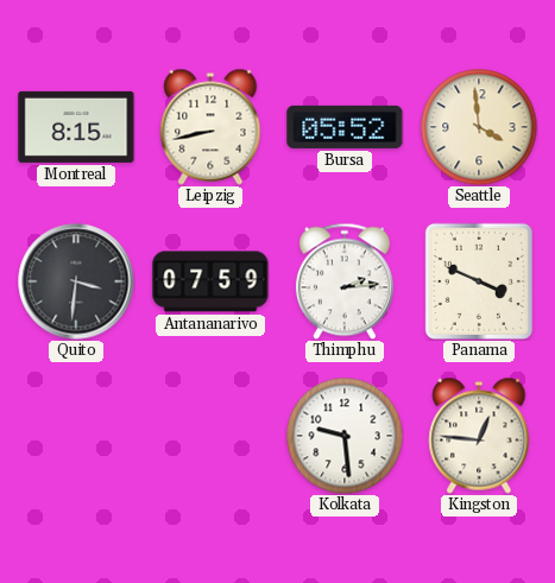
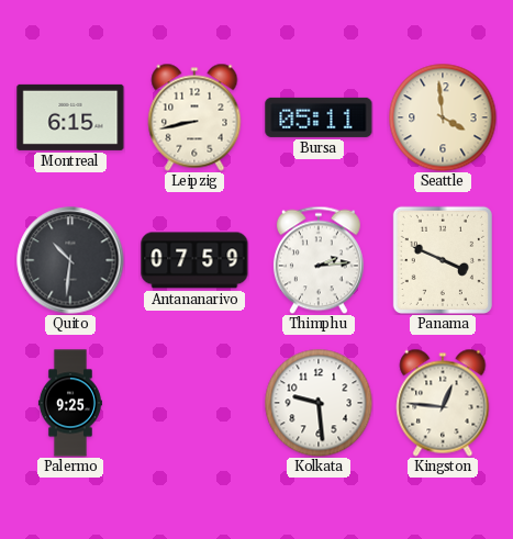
Montreal: 8:15 -> 6:15
Bursa: 05:52 -> 05:11
Quito: 3:31 -> 10:31
Palermo: none -> 9:25
